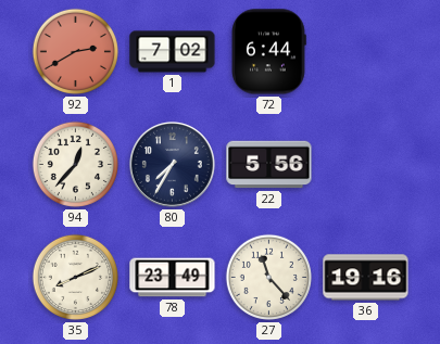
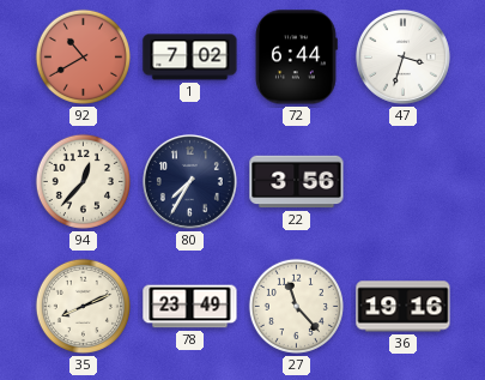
92: 2:40 -> 10:40
47: none -> 3:33
22: 5:56 -> 3:56
